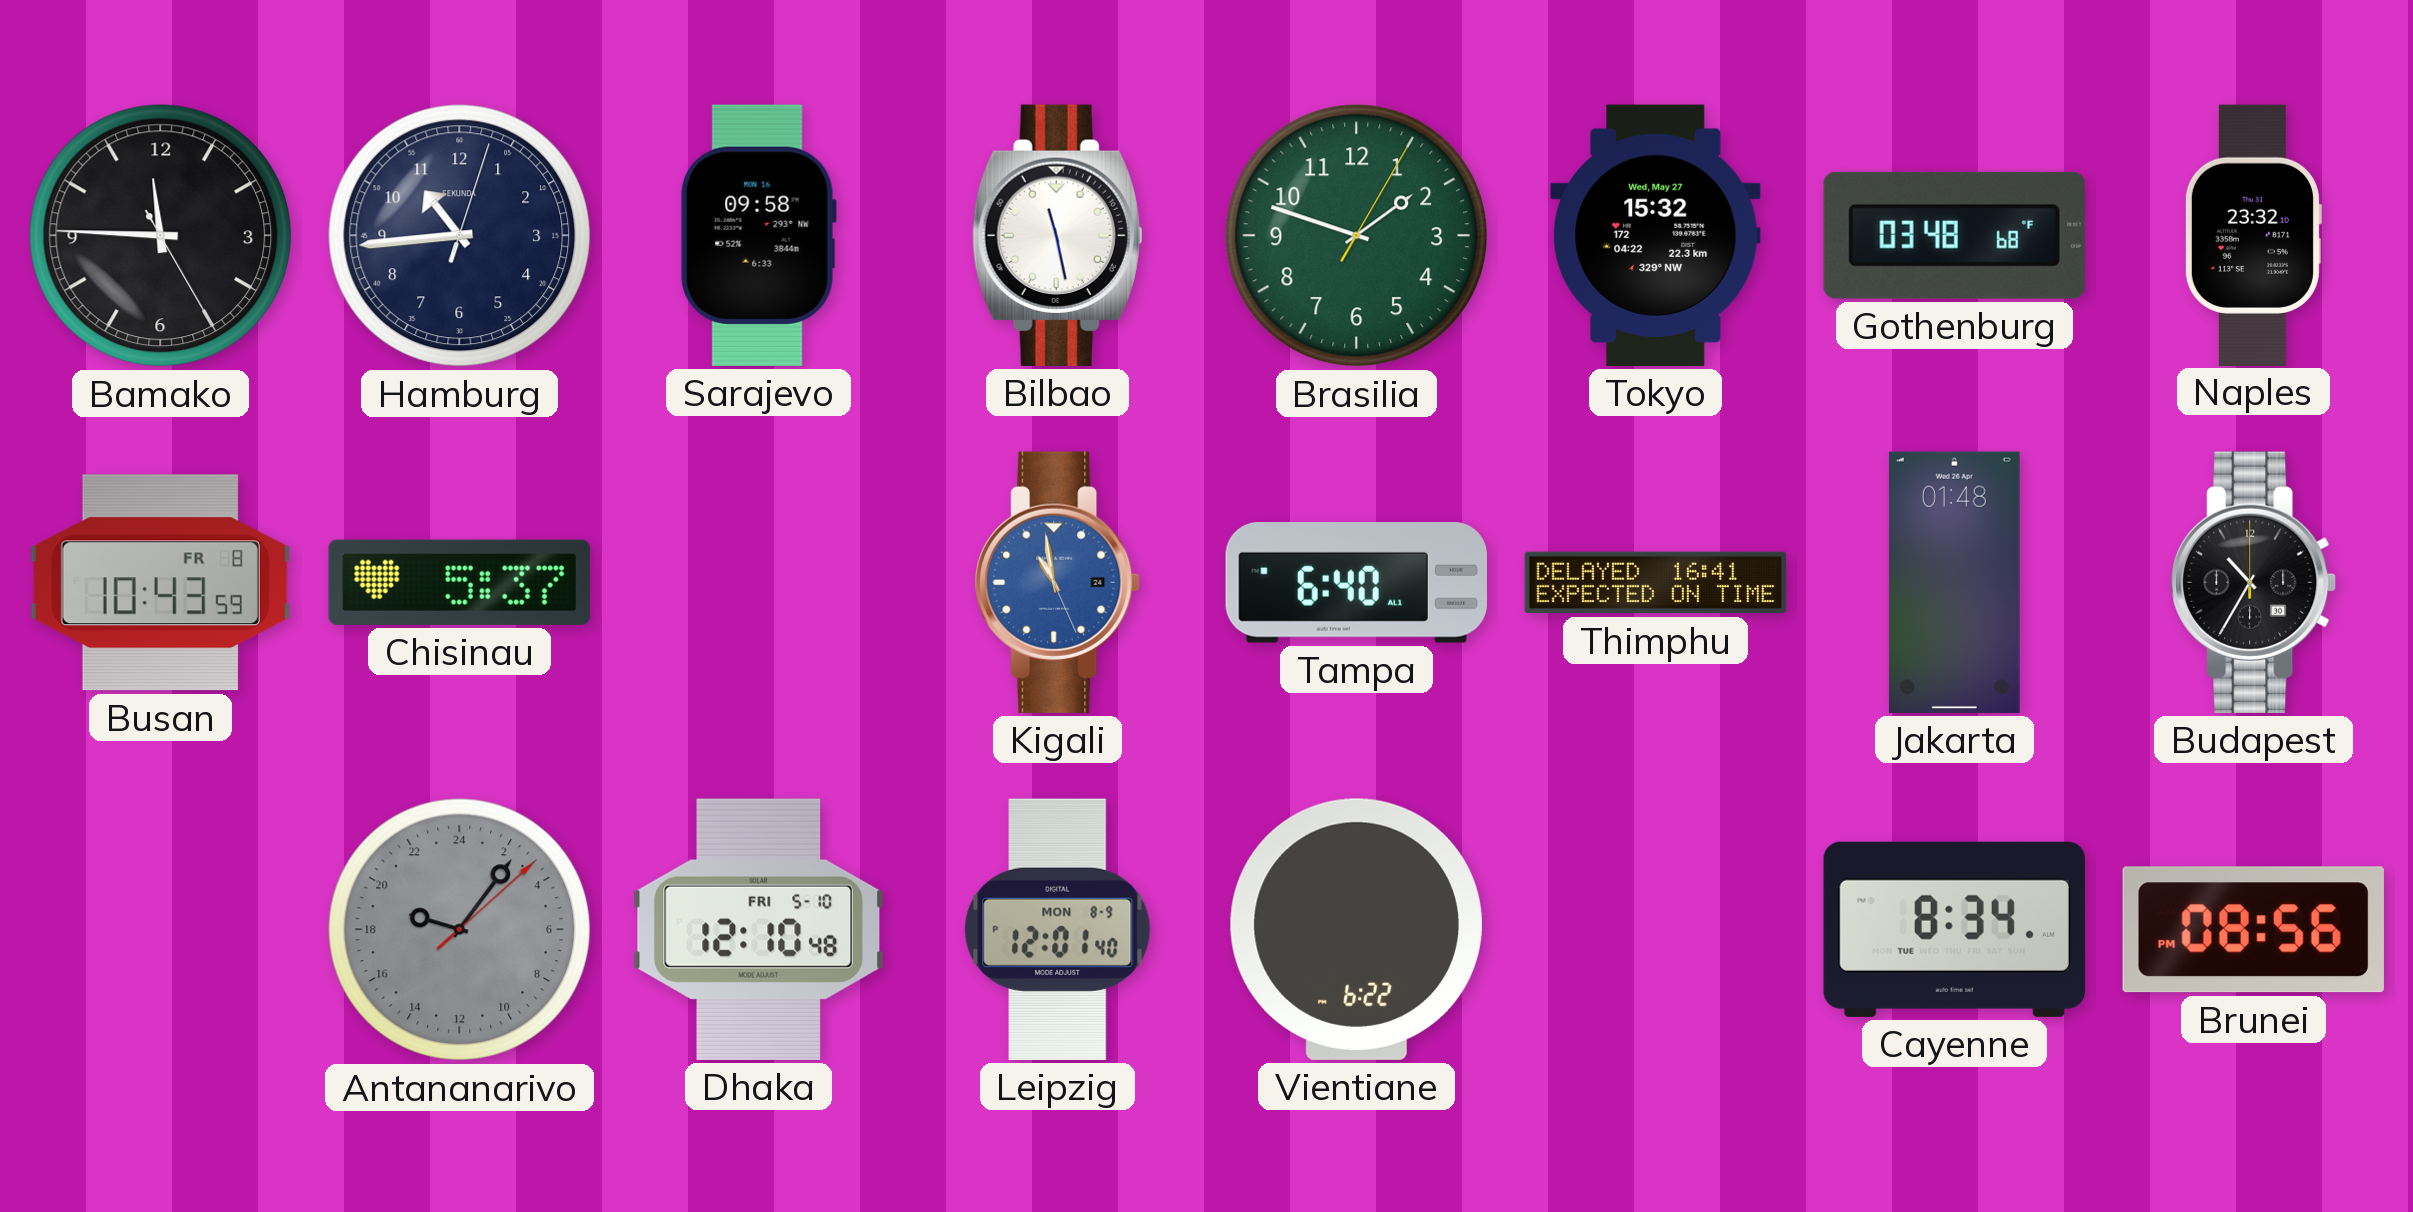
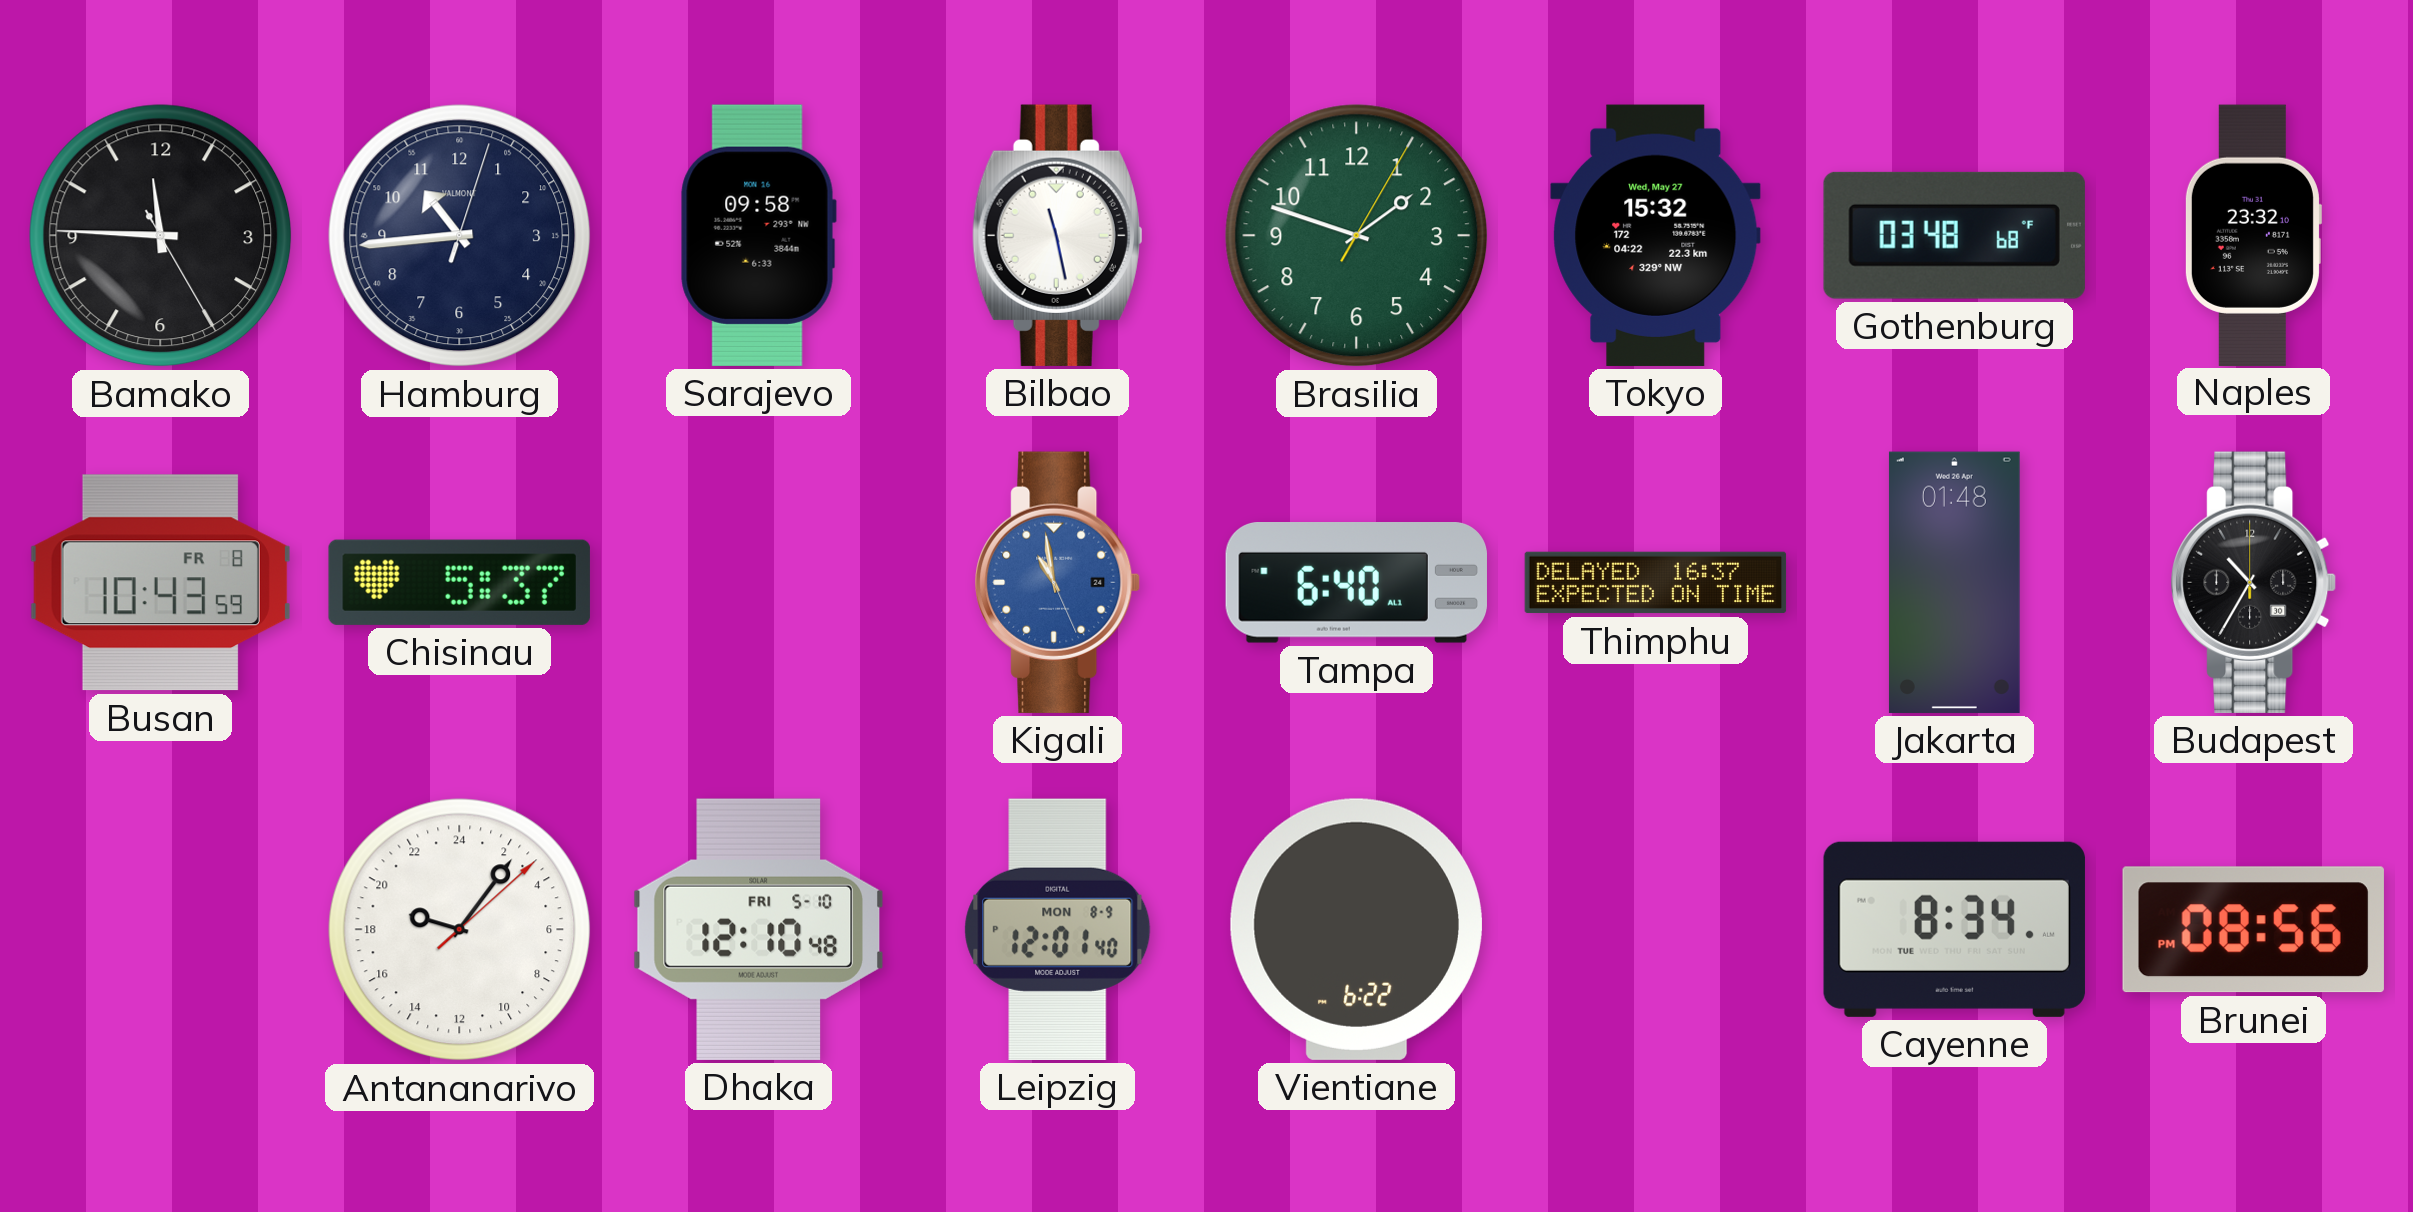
Hamburg brand: SEKUNDA -> VALMONT
Thimphu: 16:41 -> 16:37
Antananarivo dial: grey -> white
